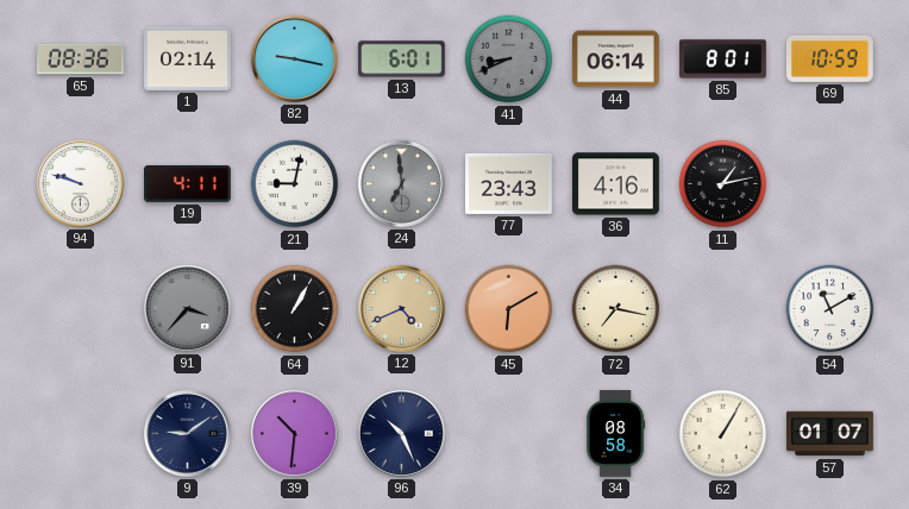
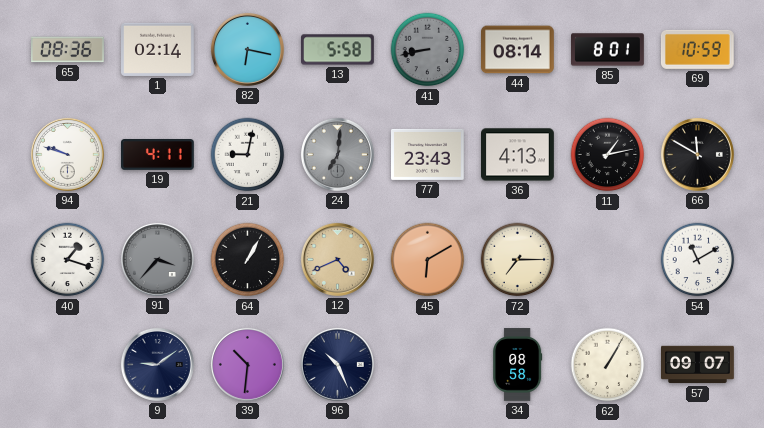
82: 9:17 -> 6:17
13: 6:01 -> 5:58
41: 8:41 -> 8:43
44: 06:14 -> 08:14
24: 6:59 -> 7:01
36: 4:16 -> 4:13
66: none -> 11:50
40: none -> 1:18
72: 7:17 -> 7:15
57: 01:07 -> 09:07
